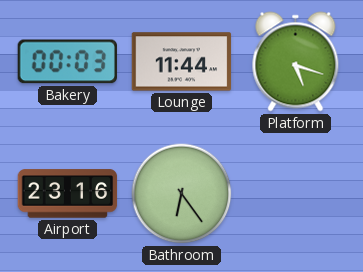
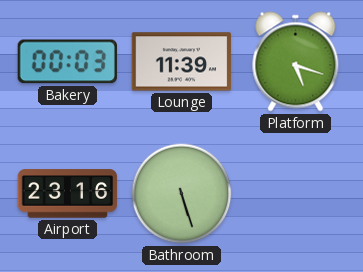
Lounge: 11:44 -> 11:39
Bathroom: 6:24 -> 5:27
